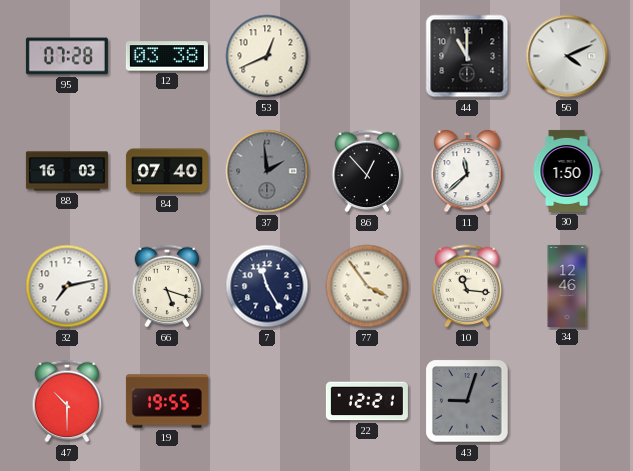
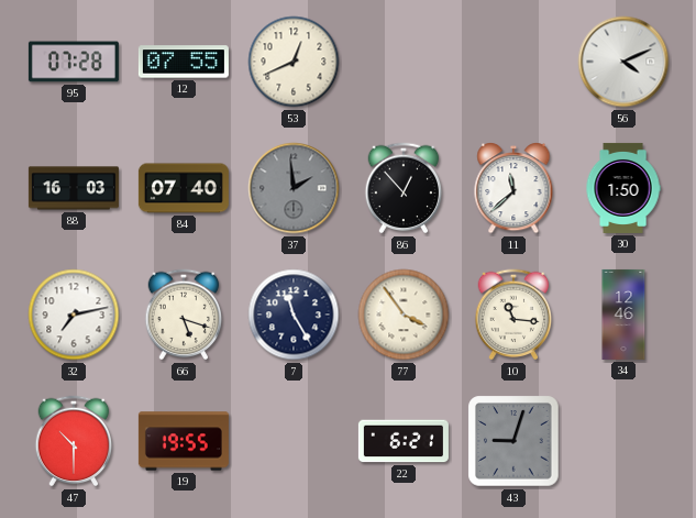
12: 03:38 -> 07:55
44: 11:00 -> none
22: 12:21 -> 6:21
